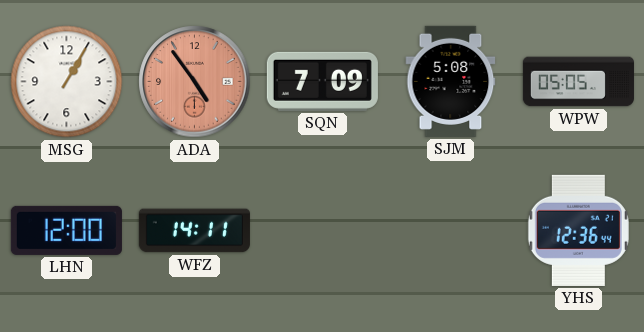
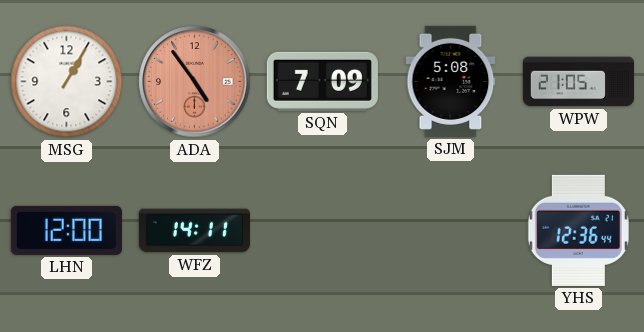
WPW: 05:05 -> 21:05
